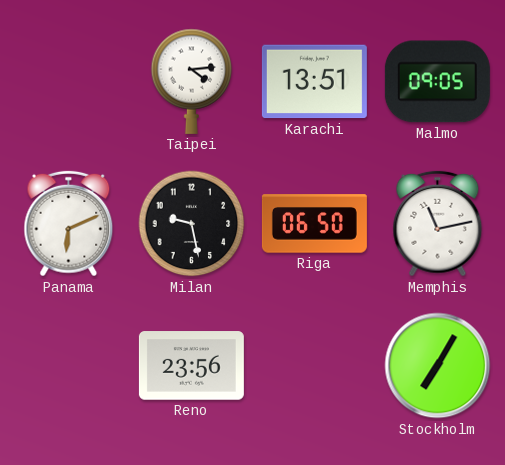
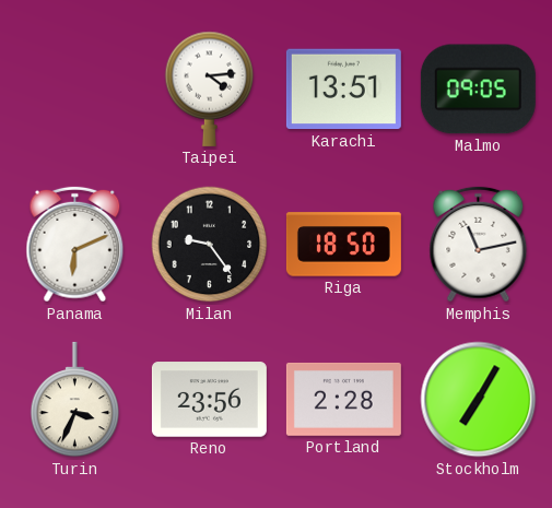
Milan: 9:28 -> 9:24
Riga: 06:50 -> 18:50
Turin: none -> 3:34
Portland: none -> 2:28
